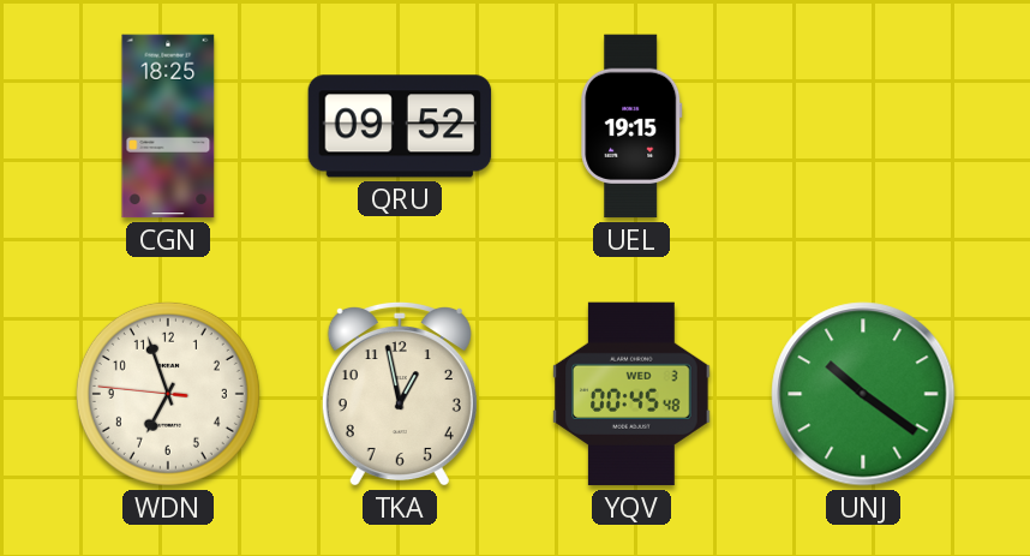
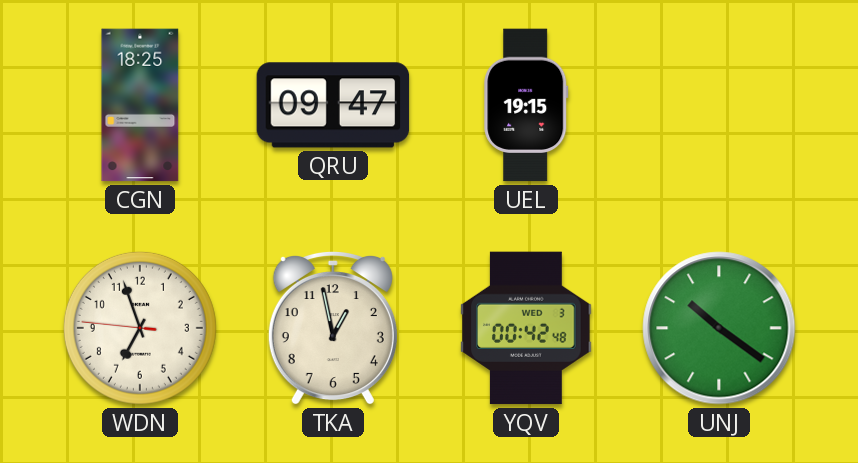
QRU: 09:52 -> 09:47
YQV: 00:45 -> 00:42
